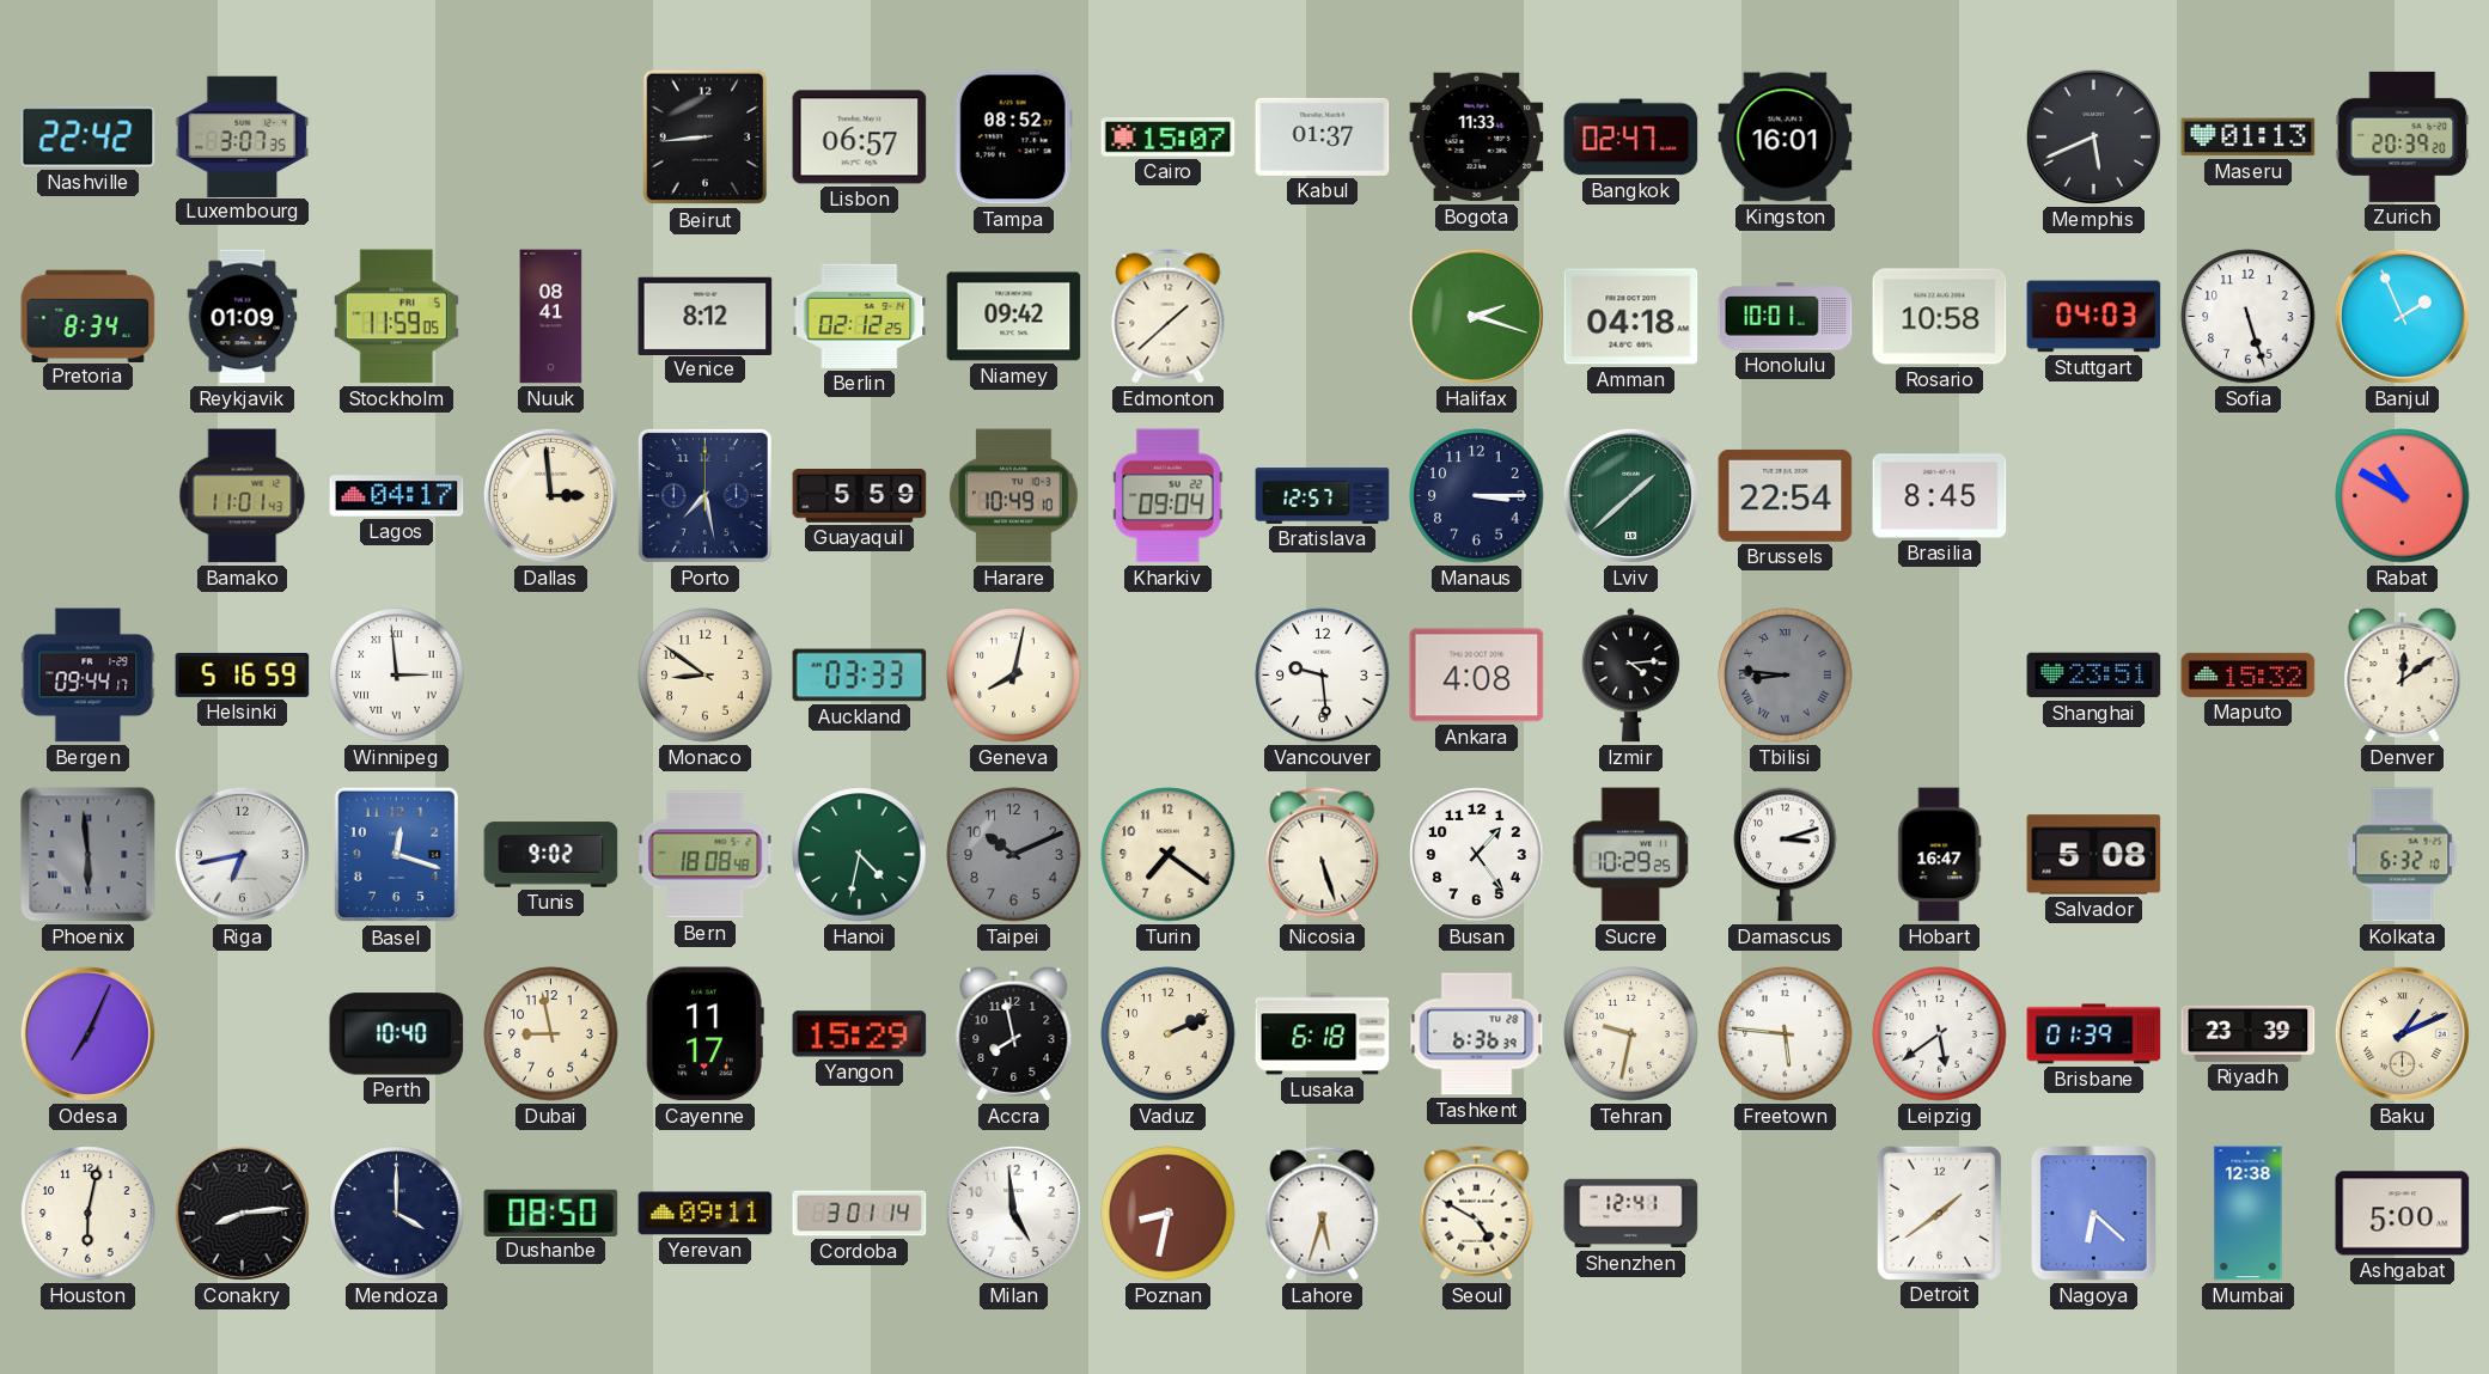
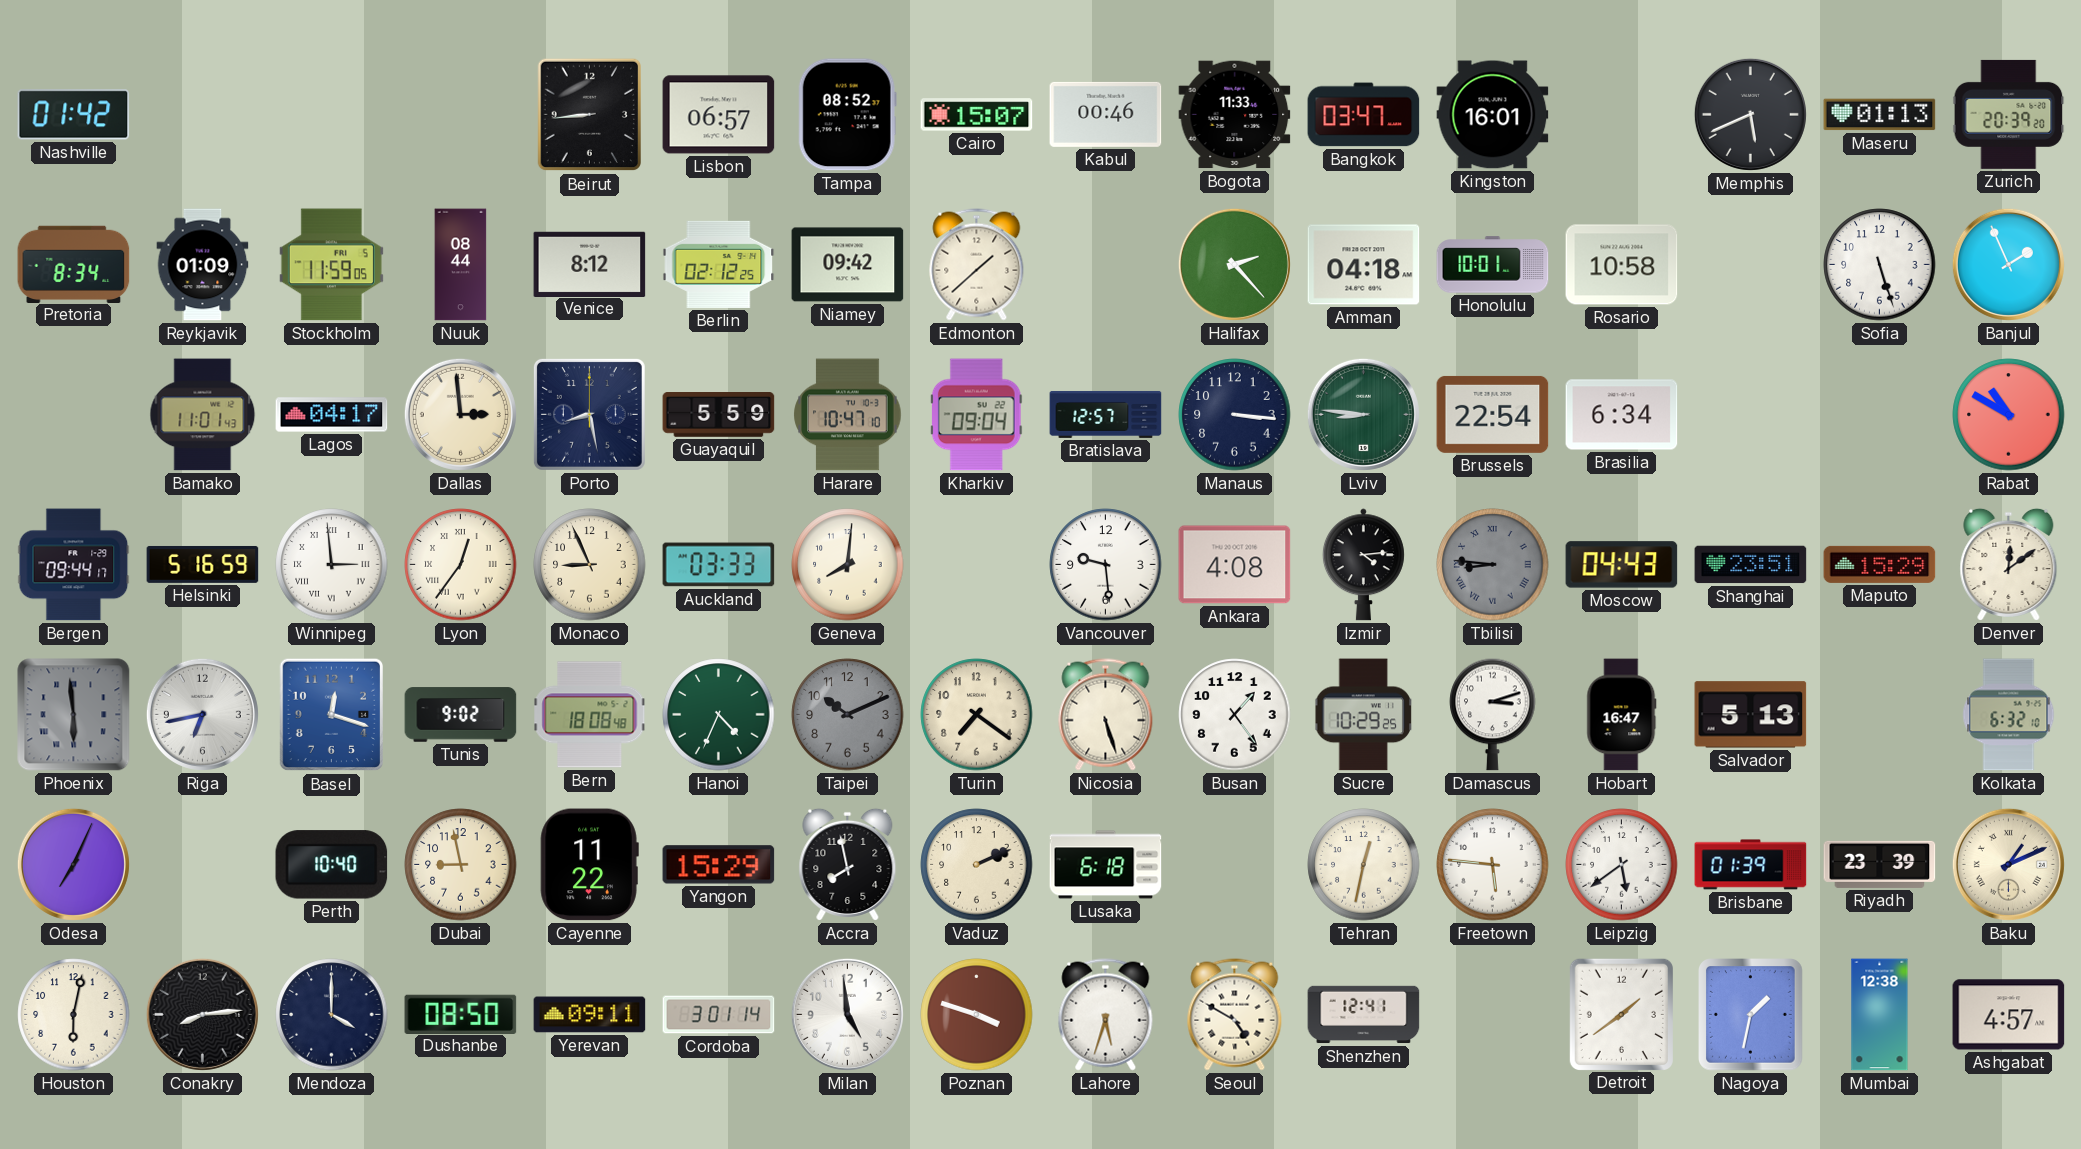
Nashville: 22:42 -> 01:42
Luxembourg: 3:07 -> none
Kabul: 01:37 -> 00:46
Bangkok: 02:47 -> 03:47
Nuuk: 08:41 -> 08:44
Halifax: 2:18 -> 2:23
Stuttgart: 04:03 -> none
Porto: 7:28 -> 8:28
Harare: 10:49 -> 10:47
Manaus: 3:15 -> 3:16
Lviv: 1:38 -> 8:46
Brasilia: 8:45 -> 6:34
Lyon: none -> 12:36
Monaco: 8:51 -> 8:56
Geneva: 8:02 -> 8:01
Moscow: none -> 04:43
Maputo: 15:32 -> 15:29
Hanoi: 4:32 -> 4:34
Salvador: 5:08 -> 5:13
Cayenne: 11:17 -> 11:22
Tashkent: 6:36 -> none
Tehran: 9:32 -> 12:32
Poznan: 8:32 -> 3:48
Nagoya: 6:22 -> 1:32
Ashgabat: 5:00 -> 4:57
